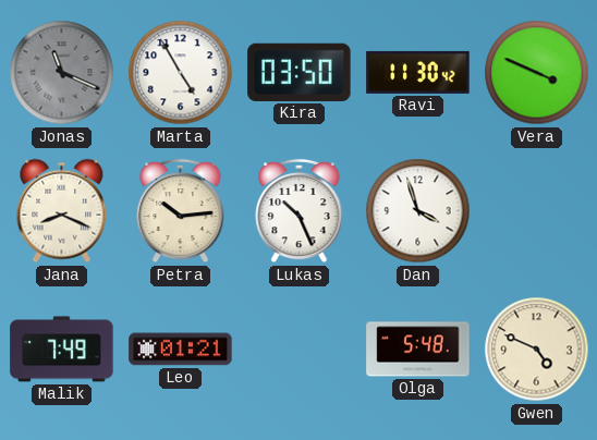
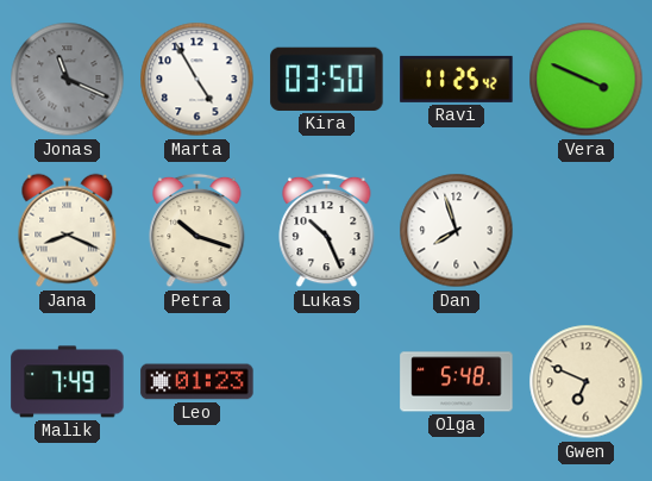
Ravi: 11:30 -> 11:25
Petra: 10:14 -> 10:18
Dan: 3:57 -> 7:57
Leo: 01:21 -> 01:23
Gwen: 4:49 -> 6:49
